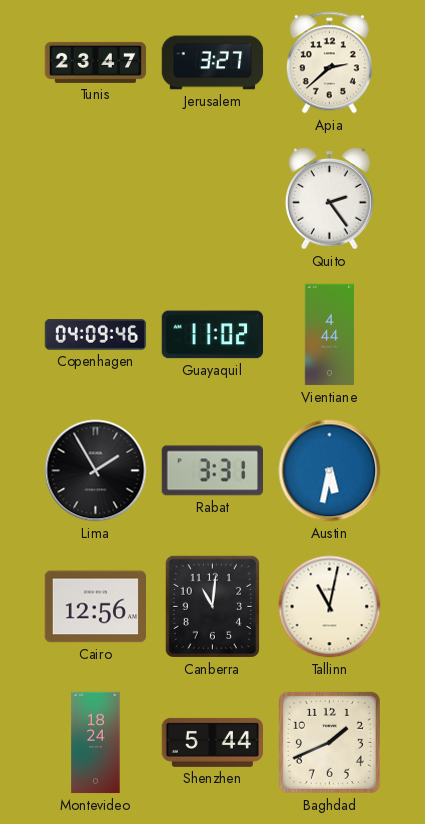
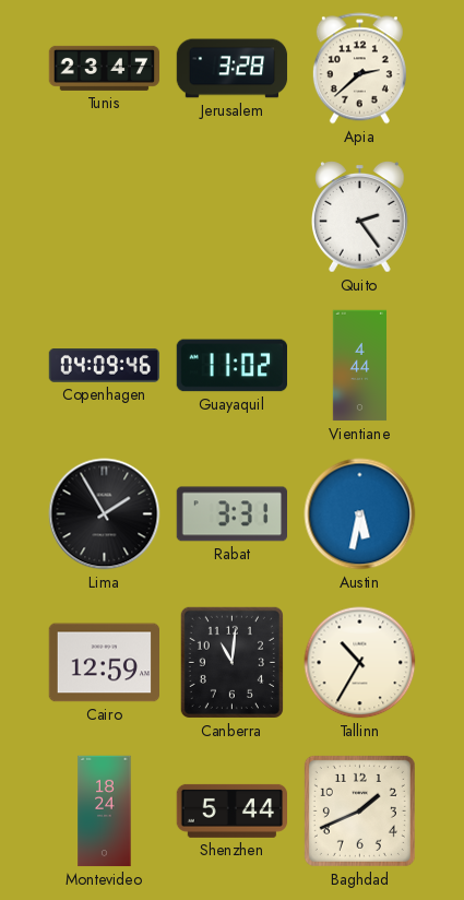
Jerusalem: 3:27 -> 3:28
Cairo: 12:56 -> 12:59
Tallinn: 11:02 -> 10:35
